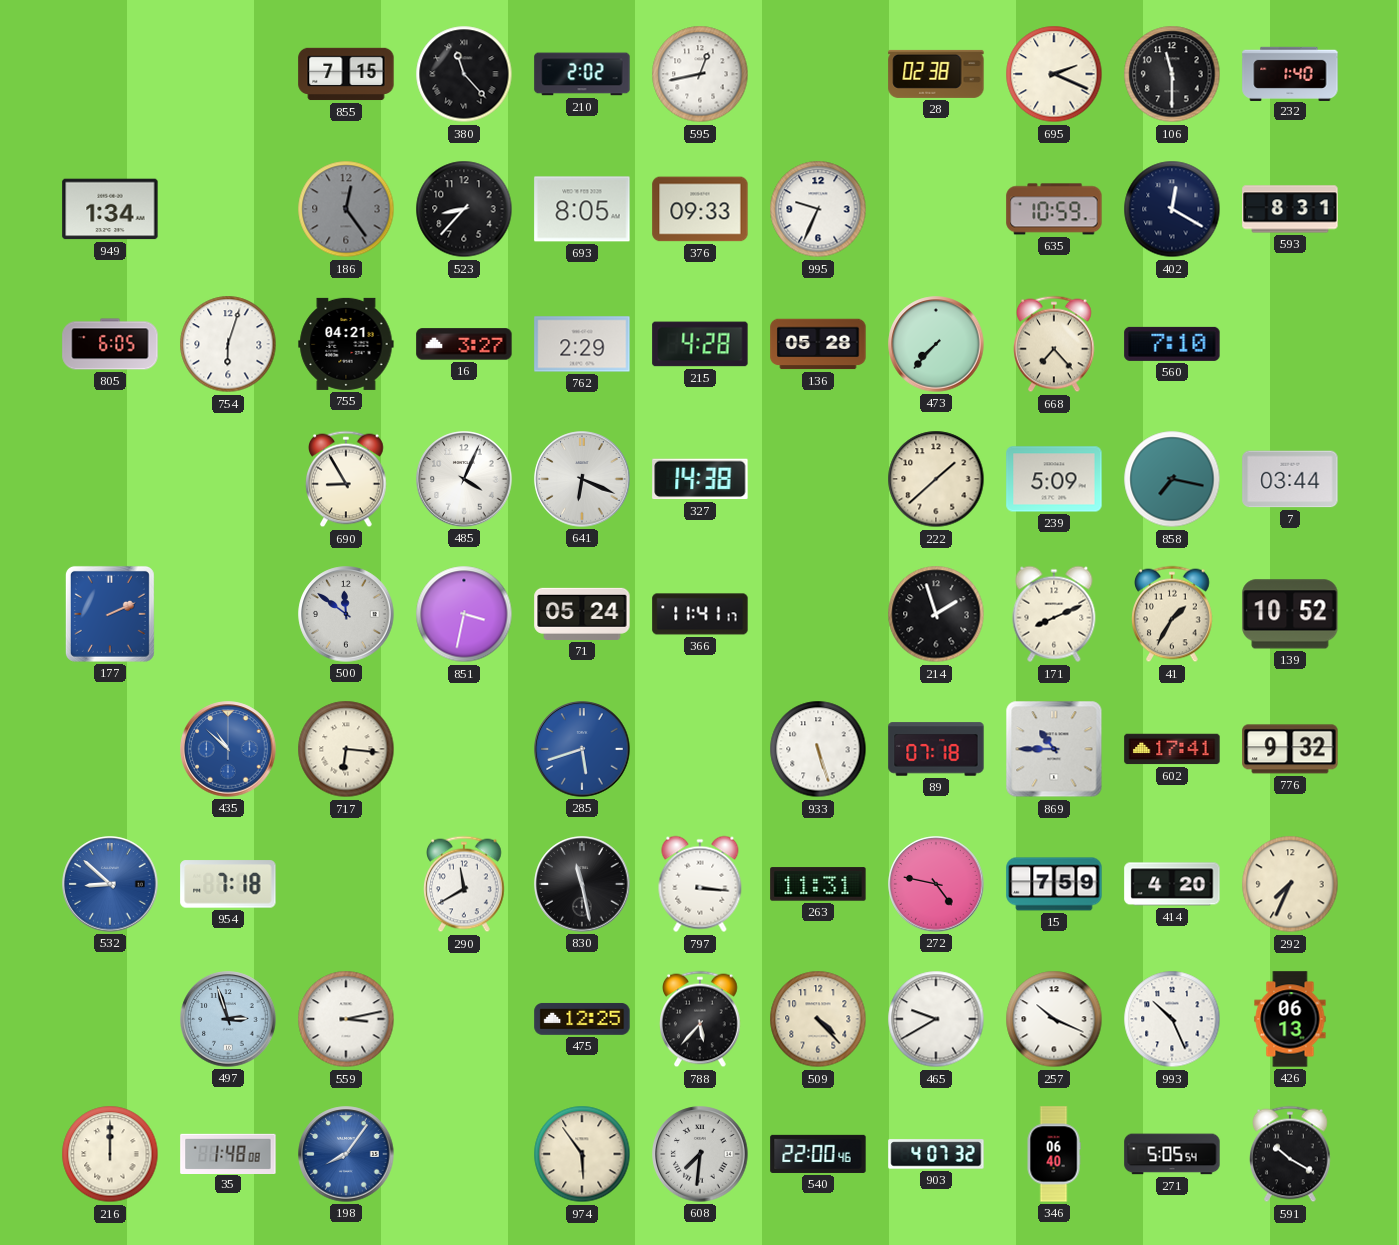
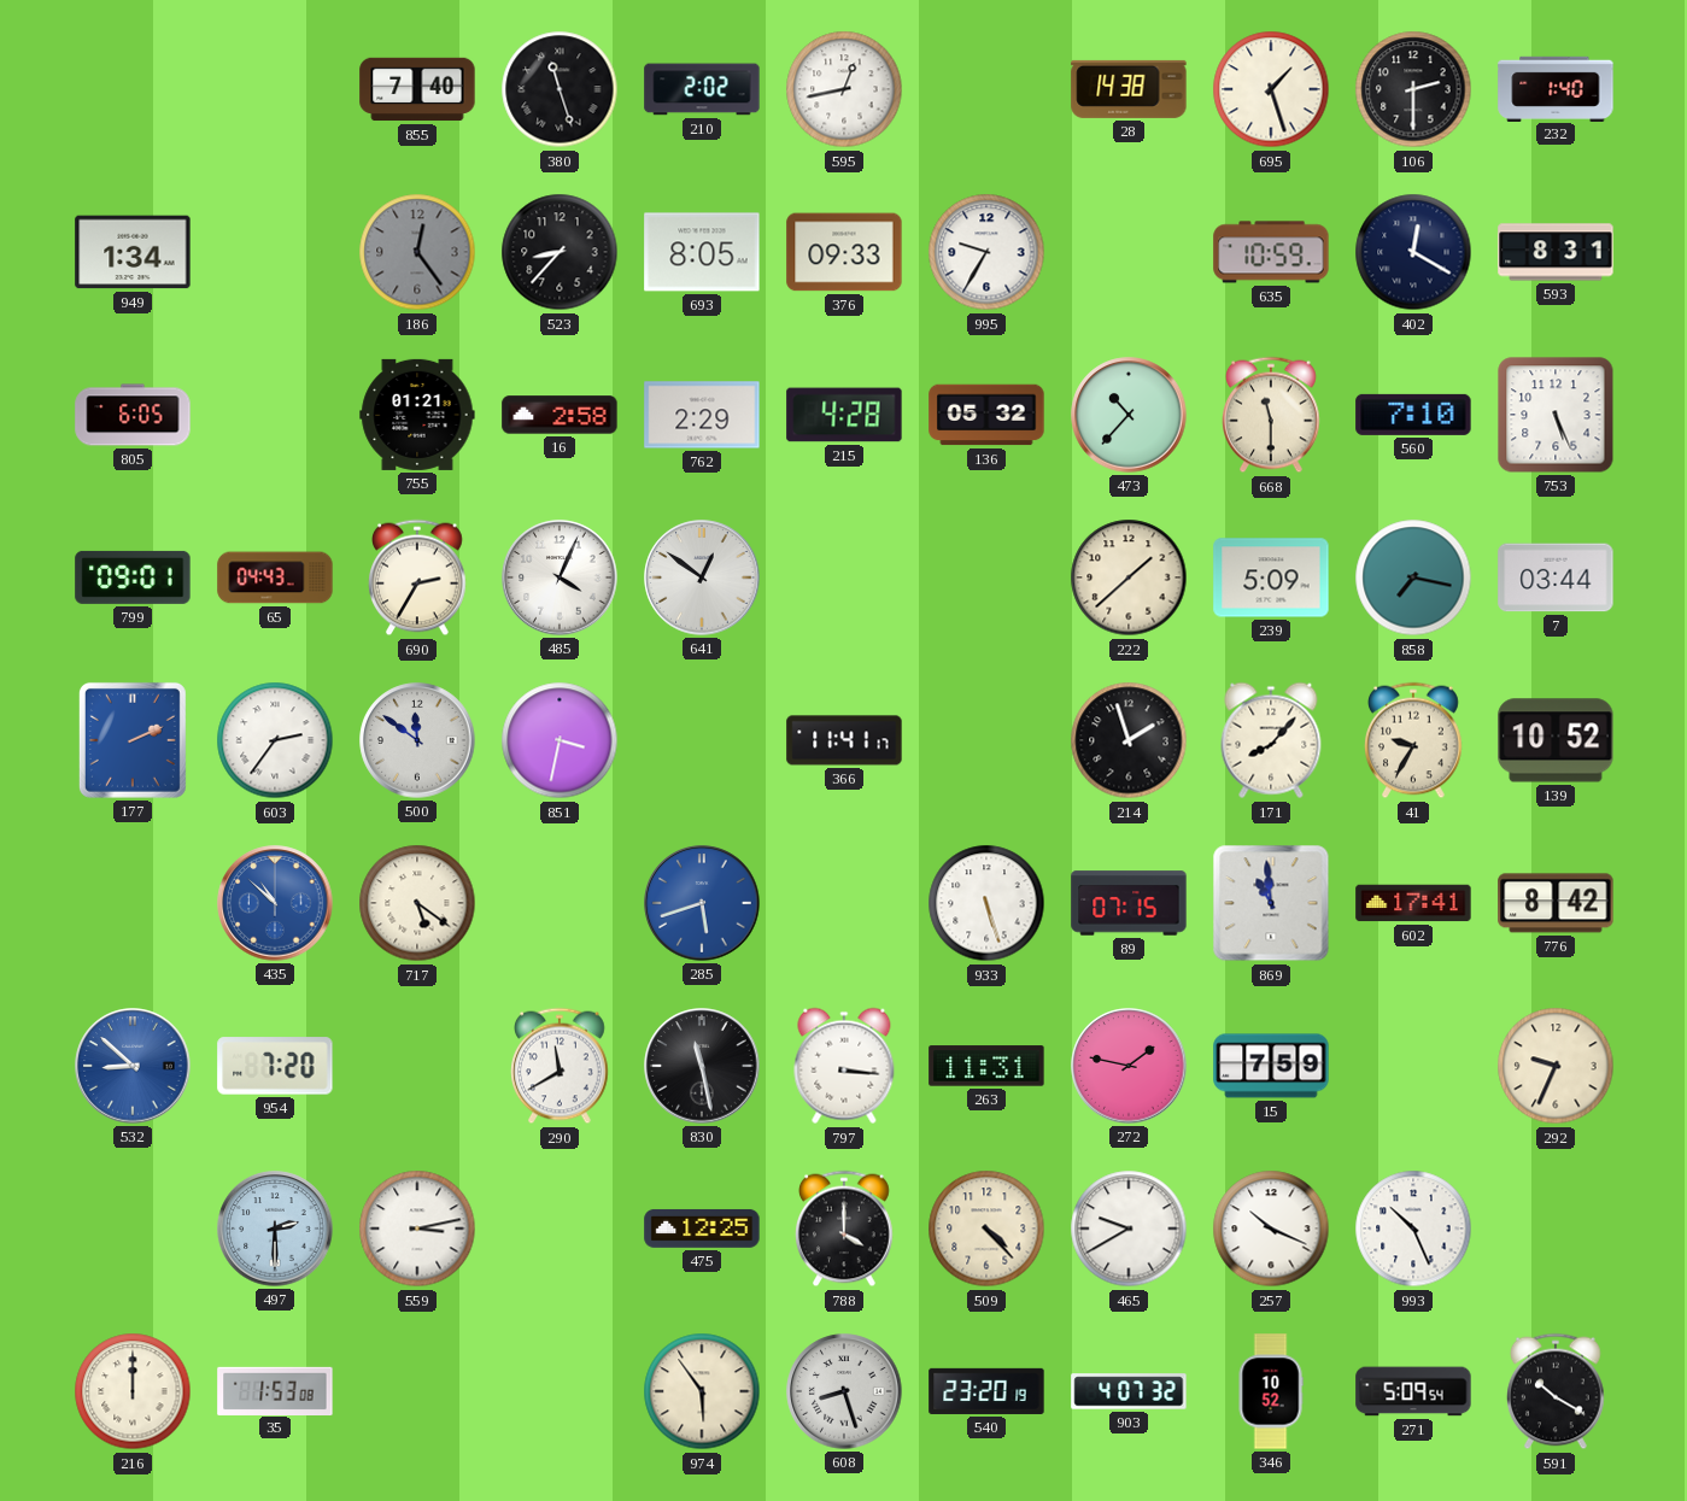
855: 7:15 -> 7:40
380: 11:23 -> 11:27
28: 02:38 -> 14:38
695: 2:19 -> 1:27
106: 11:30 -> 2:30
995: 9:34 -> 9:35
754: 6:03 -> none
755: 04:21 -> 01:21
16: 3:27 -> 2:58
136: 05:28 -> 05:32
473: 7:37 -> 10:37
668: 7:23 -> 11:30
753: none -> 5:26
799: none -> 09:01
65: none -> 04:43
690: 8:55 -> 2:35
641: 6:19 -> 12:51
327: 14:38 -> none
603: none -> 2:36
71: 05:24 -> none
171: 8:11 -> 8:07
41: 1:35 -> 9:35
717: 6:16 -> 5:21
89: 07:18 -> 07:15
869: 10:45 -> 10:59
776: 9:32 -> 8:42
954: 7:18 -> 7:20
272: 4:47 -> 1:47
414: 4:20 -> none
292: 7:34 -> 9:34
497: 2:57 -> 2:30
788: 5:37 -> 4:00
426: 06:13 -> none
35: 1:48 -> 1:53
198: 8:06 -> none
608: 7:31 -> 8:27
540: 22:00 -> 23:20
346: 06:40 -> 10:52
271: 5:05 -> 5:09
